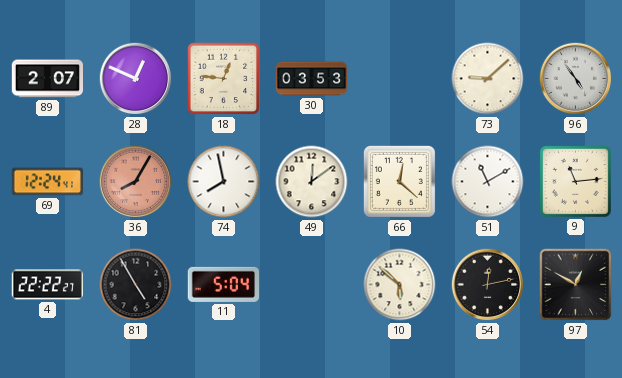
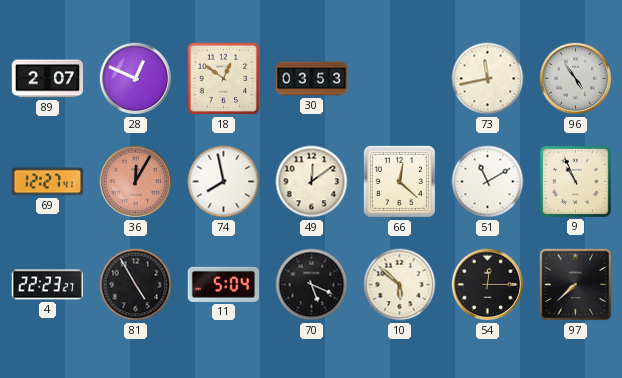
18: 12:46 -> 12:51
73: 9:08 -> 11:43
69: 12:24 -> 12:27
36: 8:05 -> 12:05
9: 11:14 -> 10:56
4: 22:22 -> 22:23
70: none -> 5:19
54: 12:13 -> 12:15
97: 12:50 -> 7:38
